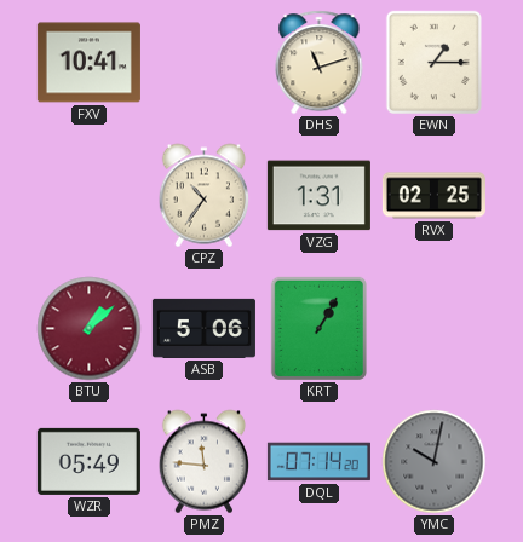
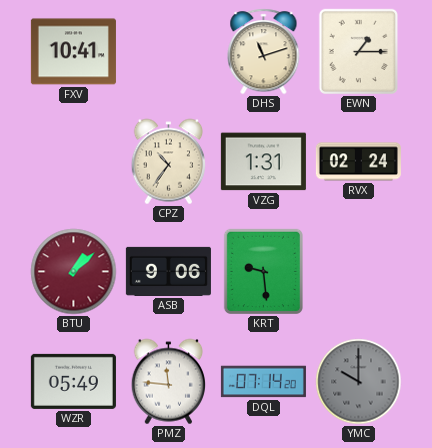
RVX: 02:25 -> 02:24
ASB: 5:06 -> 9:06
KRT: 1:05 -> 9:29
YMC: 10:02 -> 10:00
